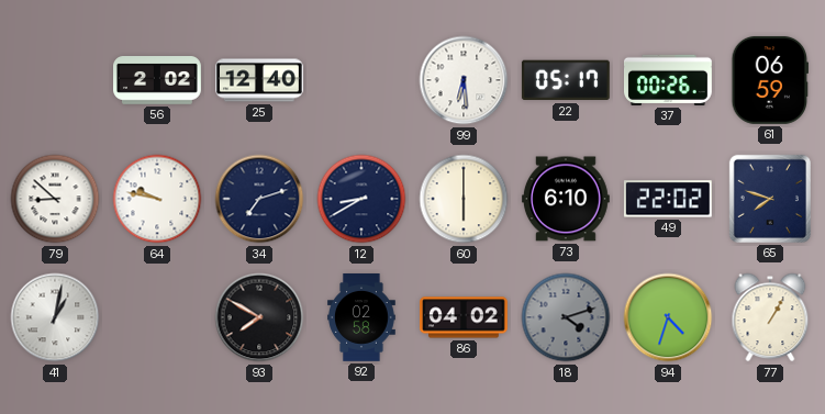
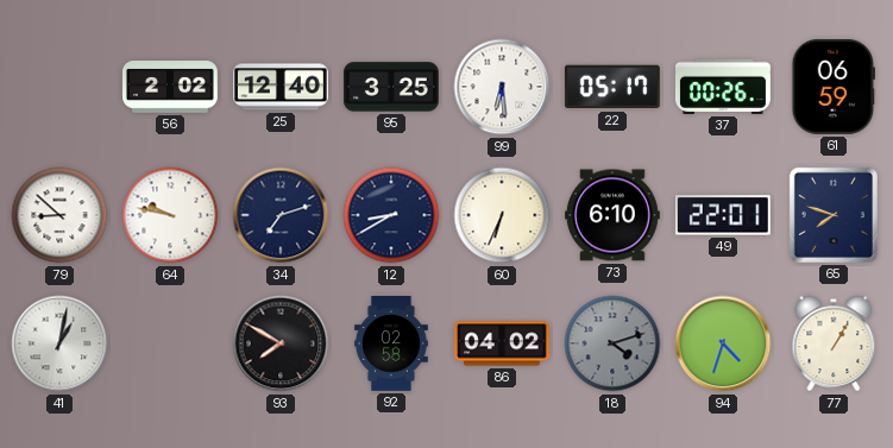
95: none -> 3:25
60: 6:00 -> 6:34
49: 22:02 -> 22:01
